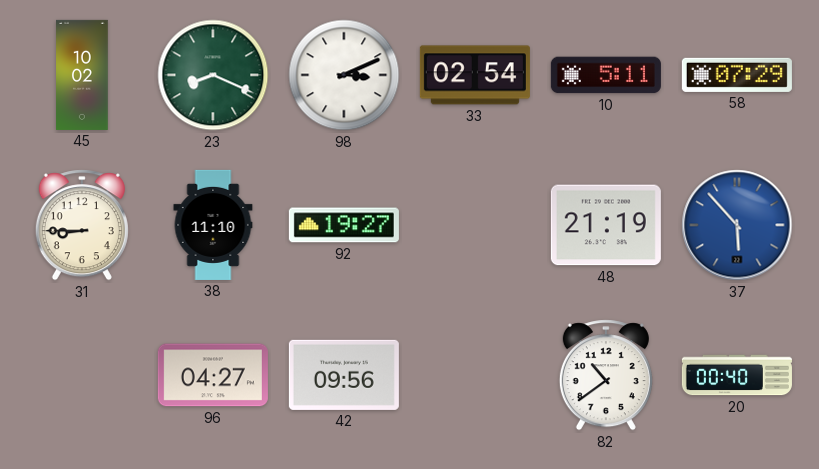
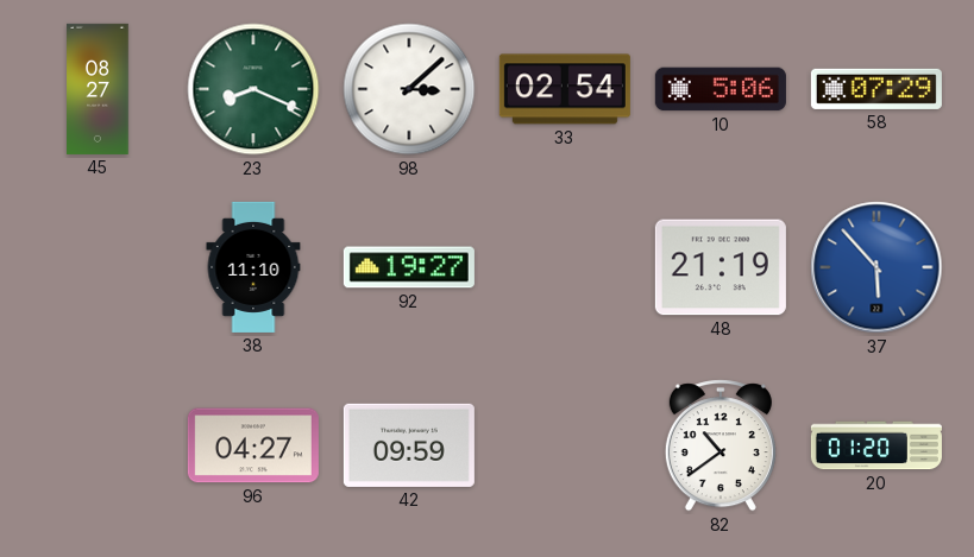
45: 10:02 -> 08:27
98: 3:11 -> 3:08
10: 5:11 -> 5:06
31: 8:45 -> none
42: 09:56 -> 09:59
20: 00:40 -> 01:20
